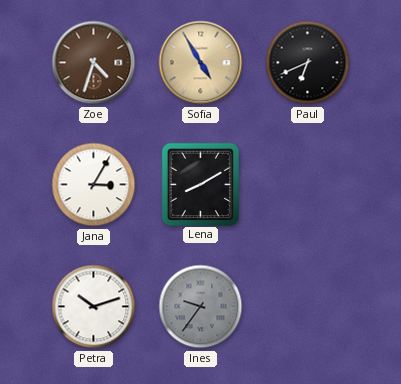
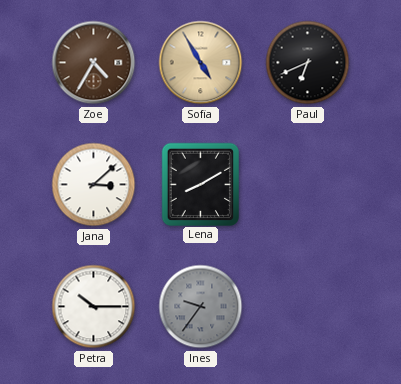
Zoe: 4:33 -> 4:35
Jana: 3:05 -> 3:08
Petra: 10:12 -> 10:15
